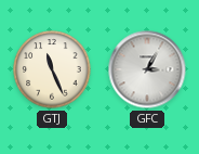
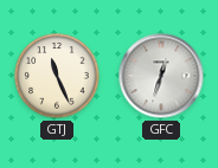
GFC: 3:05 -> 12:33
